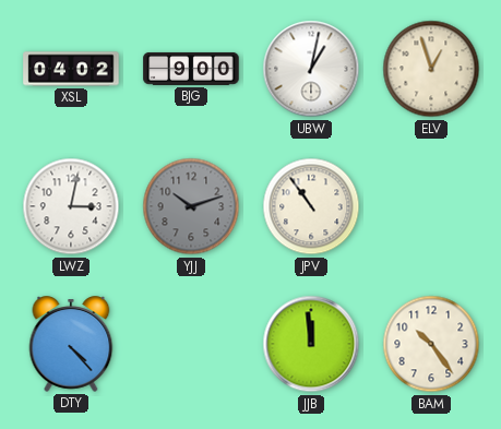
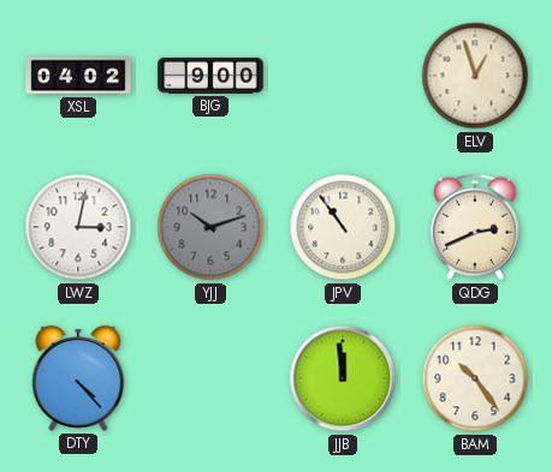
UBW: 1:02 -> none
QDG: none -> 2:41
